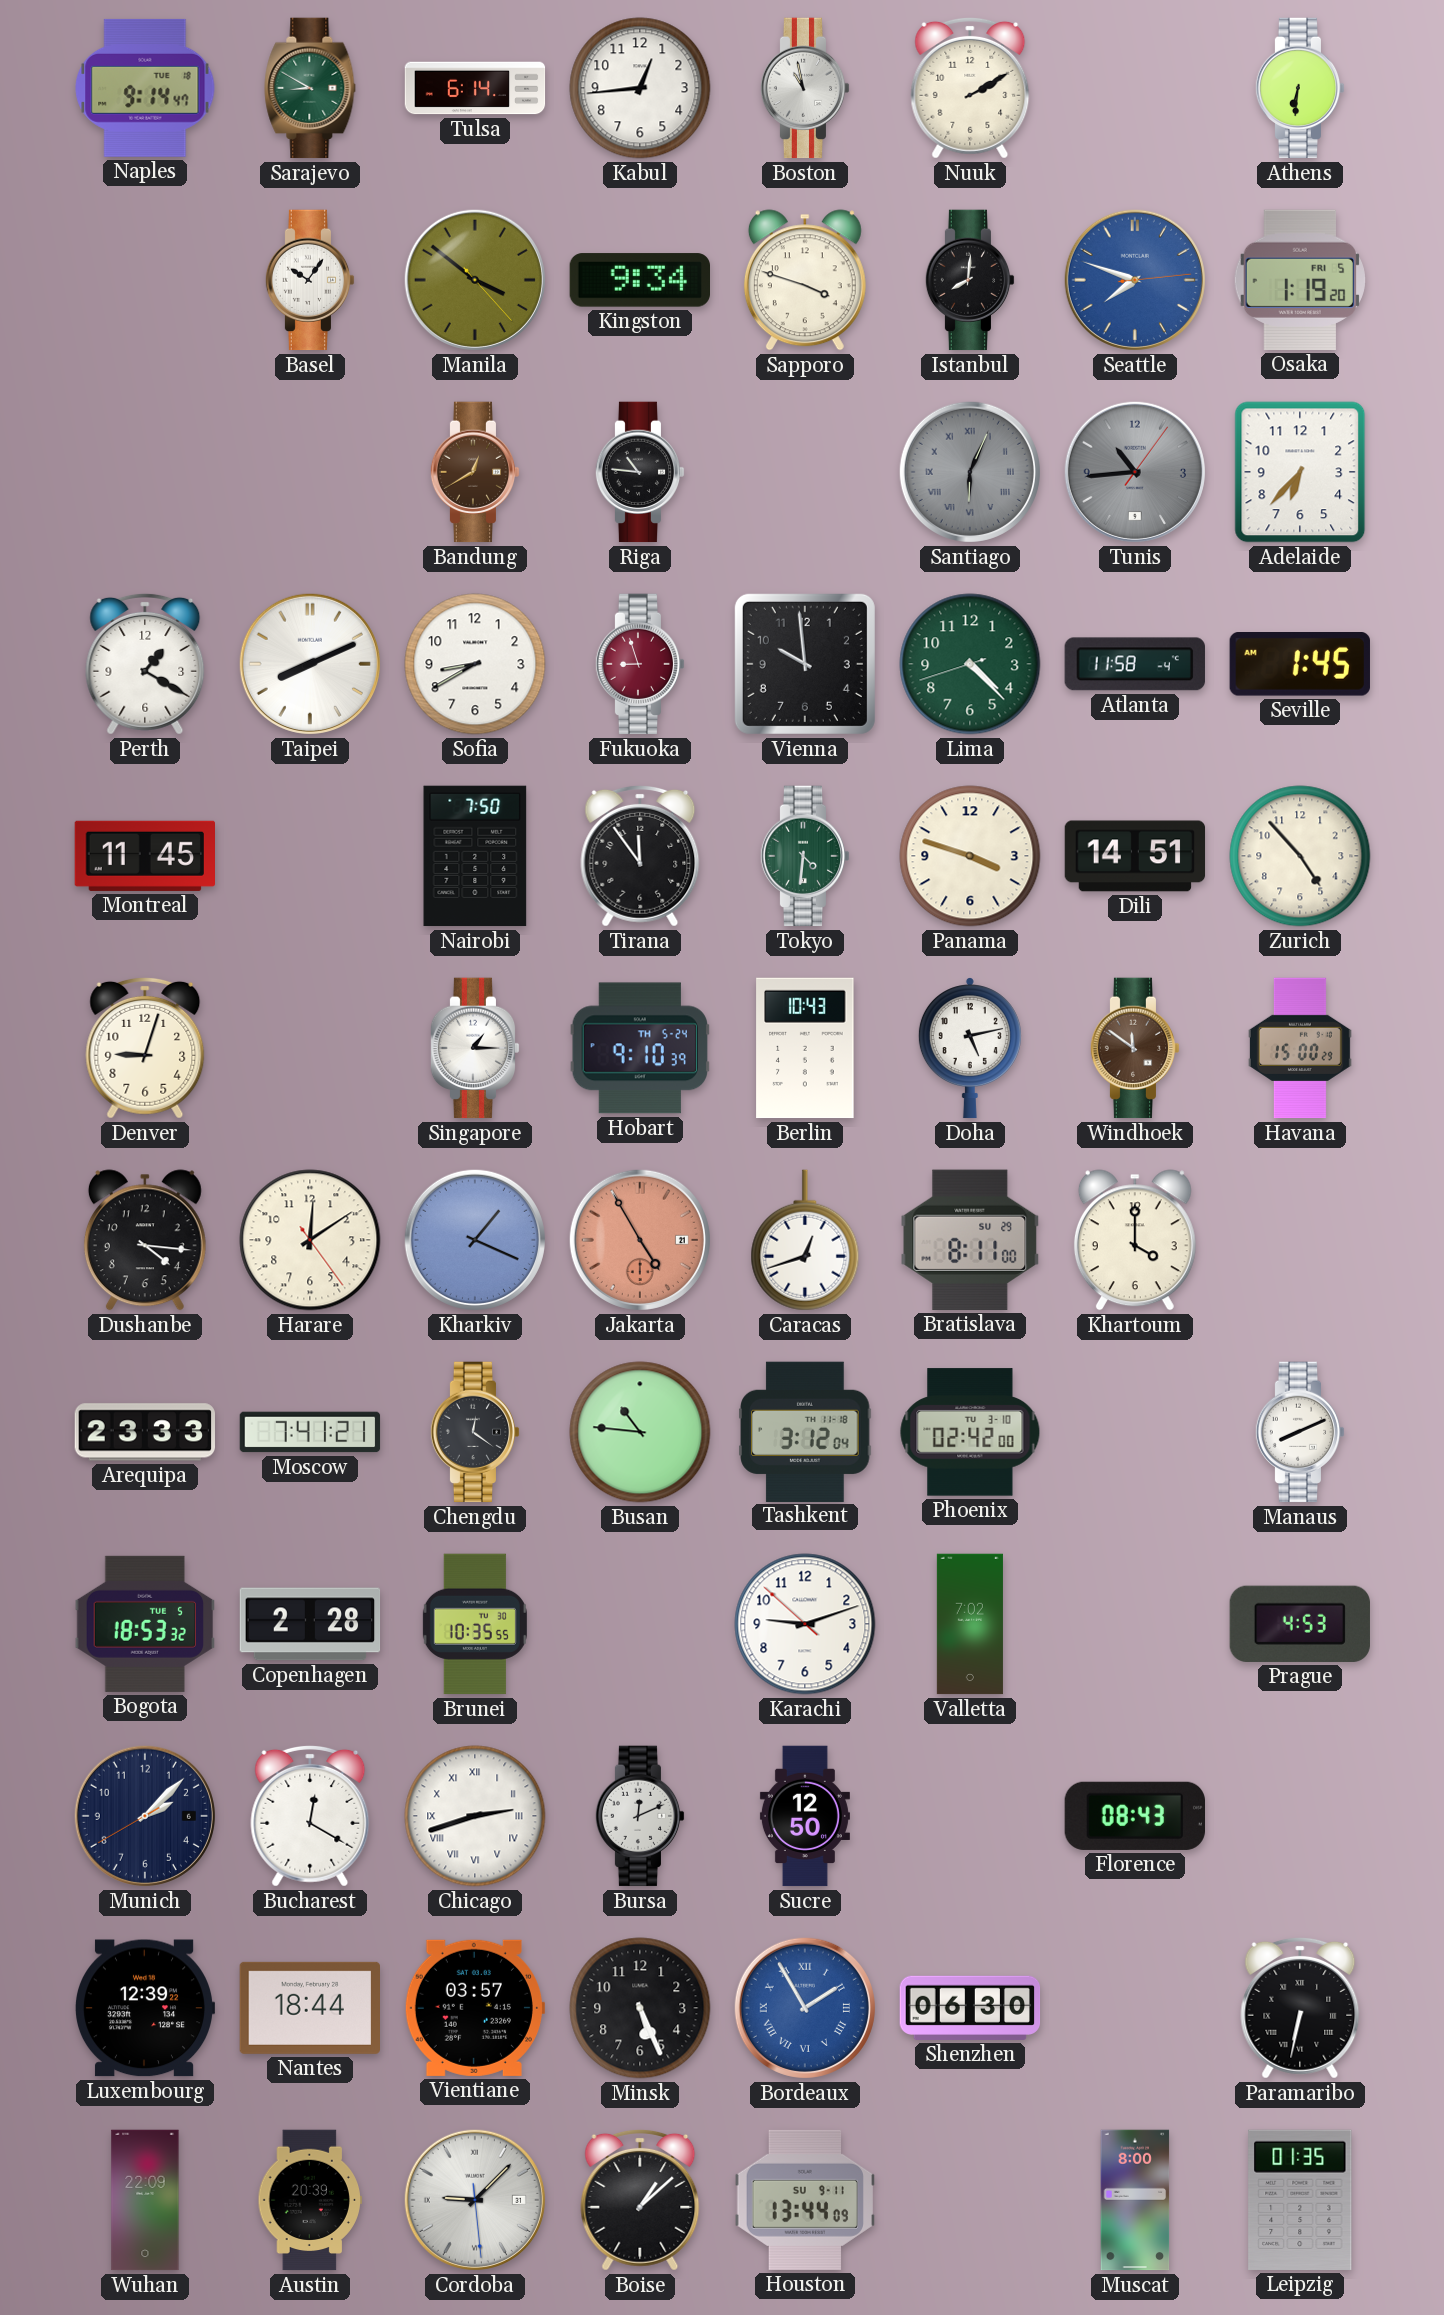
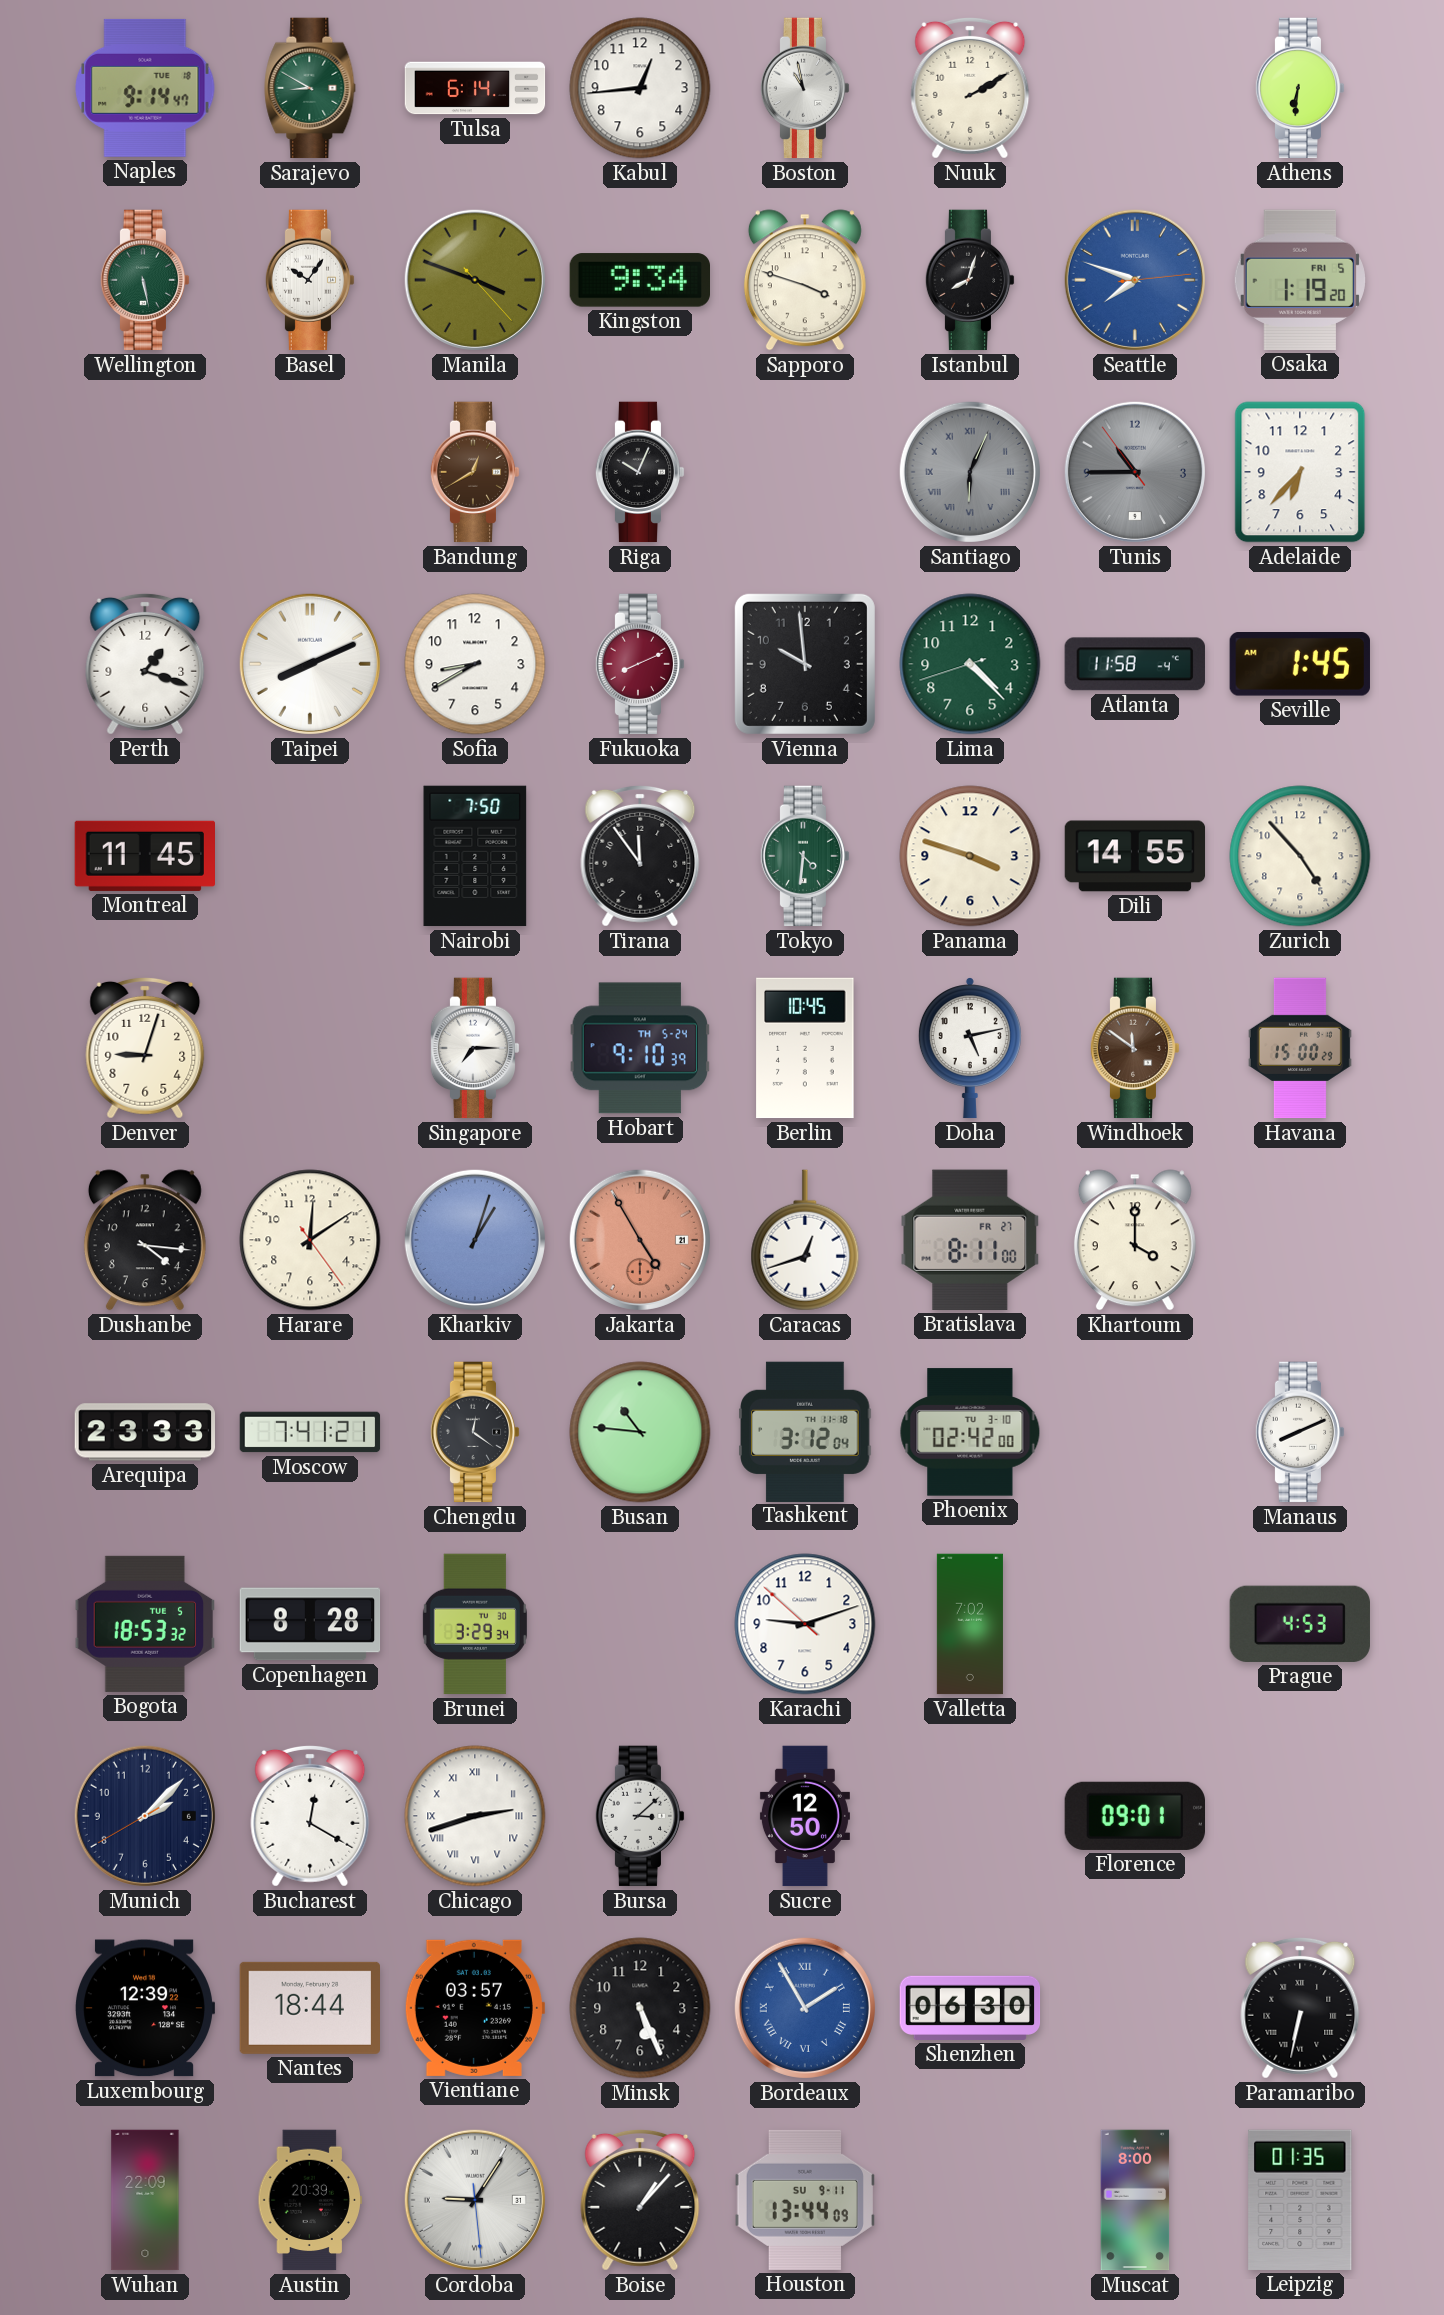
Wellington: none -> 5:28
Manila: 3:51 -> 3:48
Istanbul: 8:01 -> 8:03
Riga: 10:46 -> 10:04
Tunis: 10:44:06 -> 10:44:54
Perth: 1:20 -> 1:18
Fukuoka: 8:57 -> 8:11
Dili: 14:51 -> 14:55
Singapore: 1:15 -> 7:15
Berlin: 10:43 -> 10:45
Kharkiv: 1:19 -> 1:03
Bratislava date: SU 29 -> FR 27
Copenhagen: 2:28 -> 8:28
Brunei: 10:35 -> 3:29
Bursa: 12:11 -> 3:08
Florence: 08:43 -> 09:01
Cordoba: 9:07 -> 9:05
Boise: 1:08 -> 1:07
